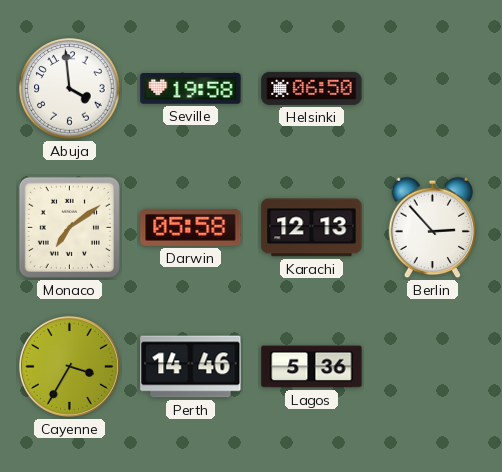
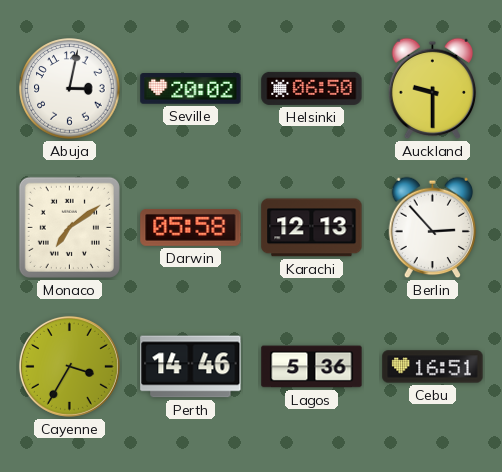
Abuja: 3:59 -> 3:02
Seville: 19:58 -> 20:02
Auckland: none -> 9:30
Cebu: none -> 16:51
